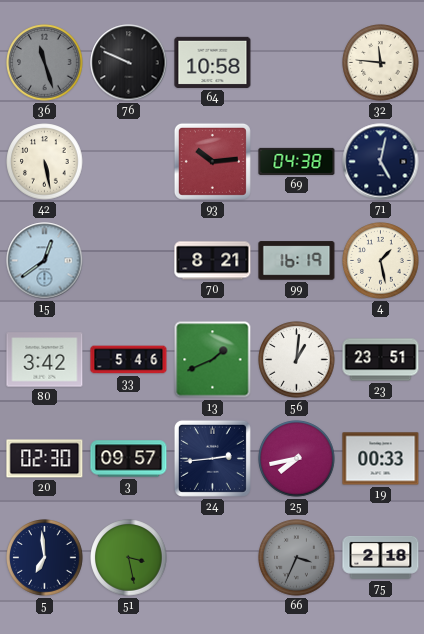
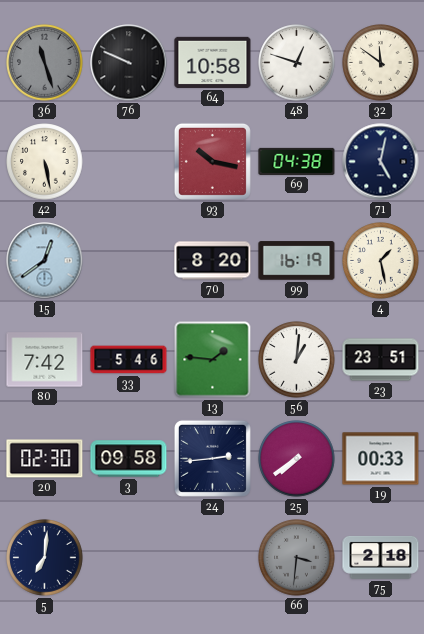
48: none -> 12:48
32: 11:46 -> 11:51
93: 10:14 -> 10:17
70: 8:21 -> 8:20
80: 3:42 -> 7:42
13: 1:41 -> 1:46
3: 09:57 -> 09:58
25: 7:43 -> 7:39
5: 6:59 -> 7:01
51: 3:28 -> none
66: 3:34 -> 3:31
